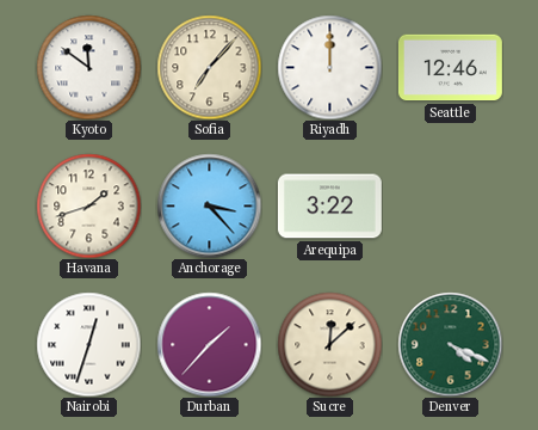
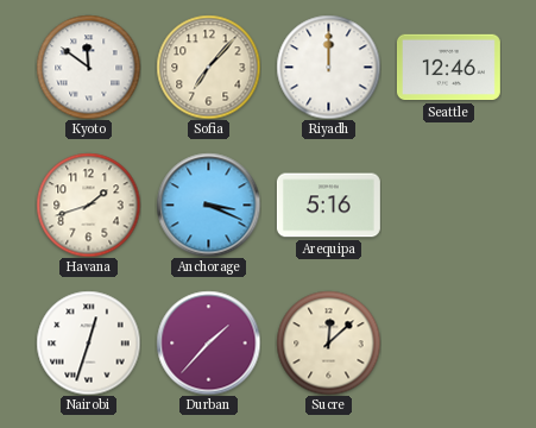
Anchorage: 3:23 -> 3:19
Arequipa: 3:22 -> 5:16
Denver: 4:19 -> none
